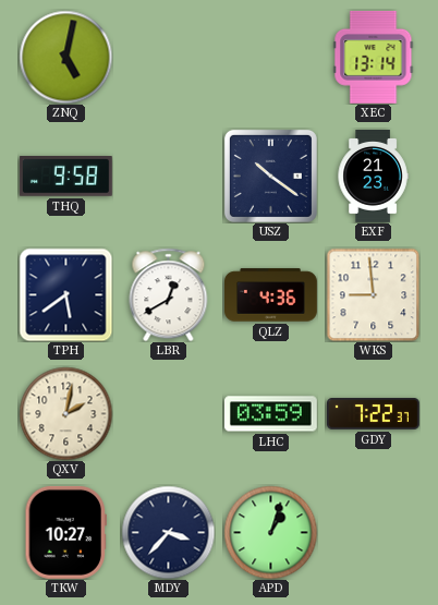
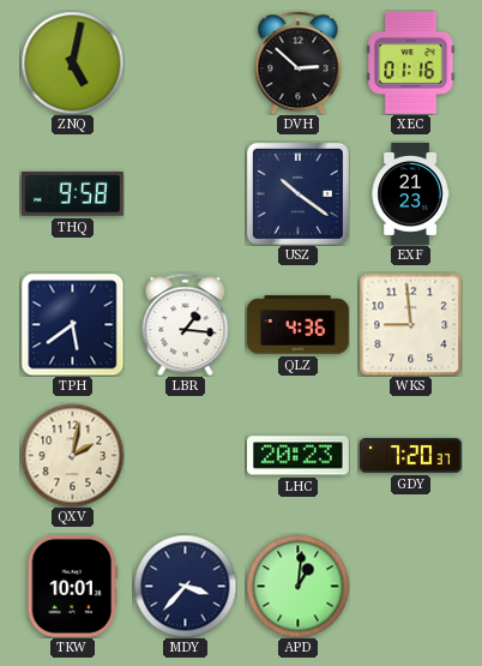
DVH: none -> 2:52
XEC: 13:14 -> 01:16
LBR: 12:40 -> 1:16
LHC: 03:59 -> 20:23
GDY: 7:22 -> 7:20
TKW: 10:27 -> 10:01
APD: 1:03 -> 1:01
